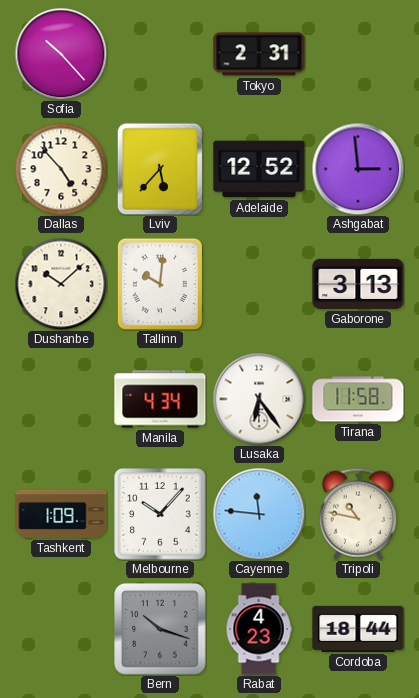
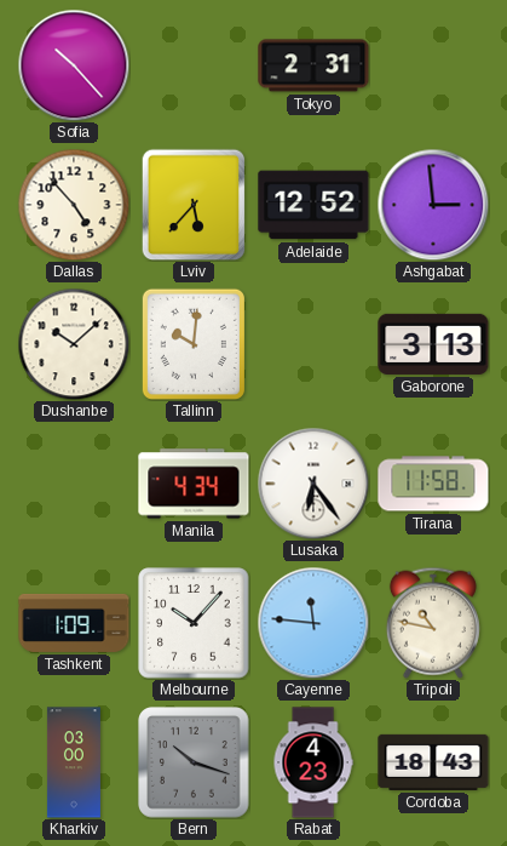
Kharkiv: none -> 03:00
Cordoba: 18:44 -> 18:43
